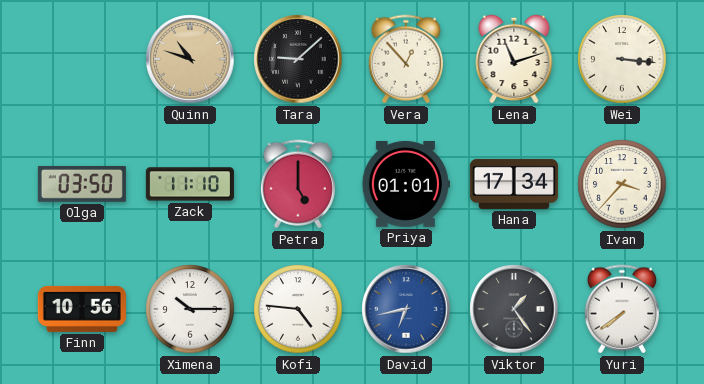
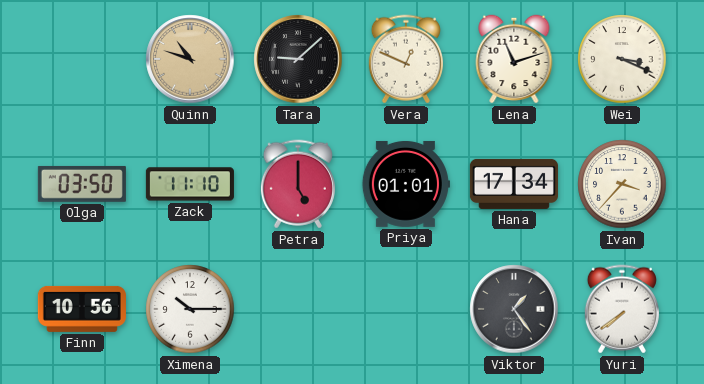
Vera: 12:53 -> 12:49
Wei: 3:16 -> 3:19
Kofi: 4:46 -> none
David: 6:43 -> none
